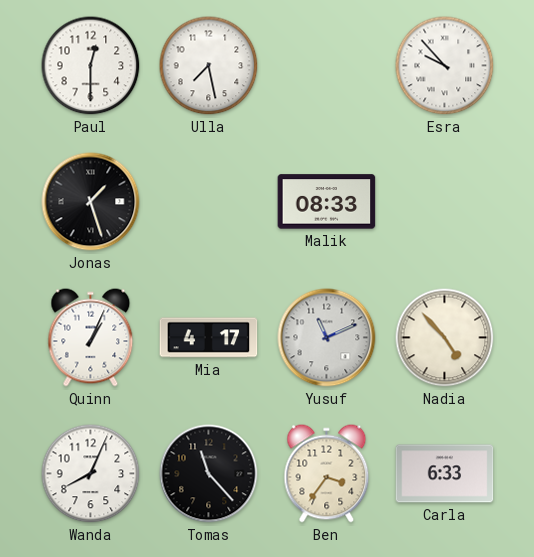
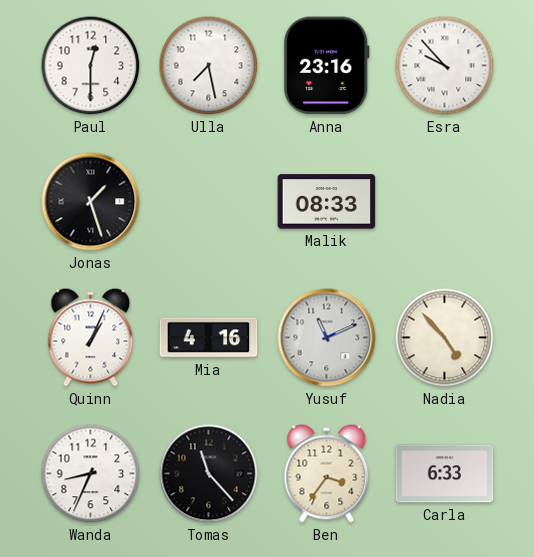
Anna: none -> 23:16
Mia: 4:17 -> 4:16
Wanda: 8:04 -> 8:34
